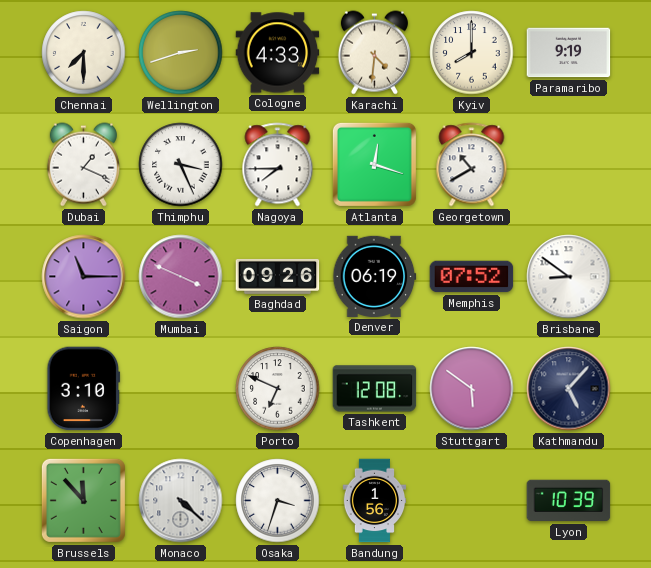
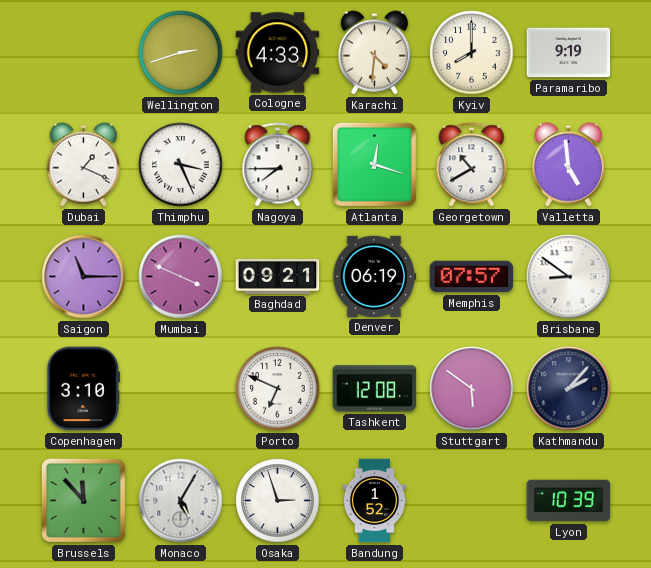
Chennai: 7:30 -> none
Valletta: none -> 4:59
Baghdad: 09:26 -> 09:21
Memphis: 07:52 -> 07:57
Kathmandu: 5:07 -> 2:07
Monaco: 4:22 -> 5:05
Osaka: 3:33 -> 2:57
Bandung: 1:56 -> 1:52
